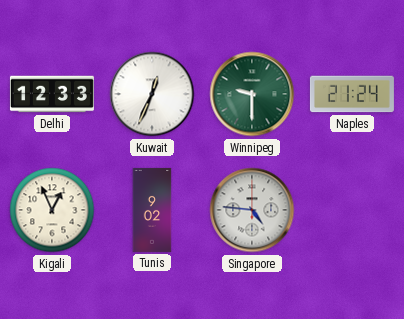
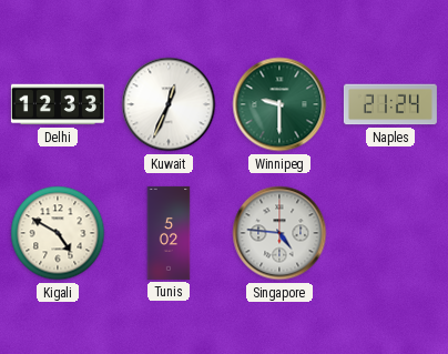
Kigali: 12:56 -> 4:50
Tunis: 9:02 -> 5:02
